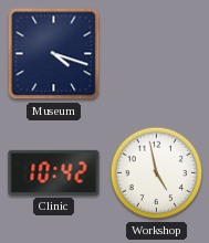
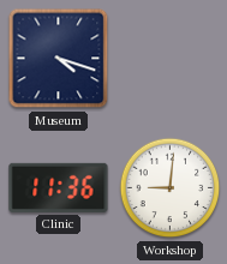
Clinic: 10:42 -> 11:36
Workshop: 4:58 -> 9:01
